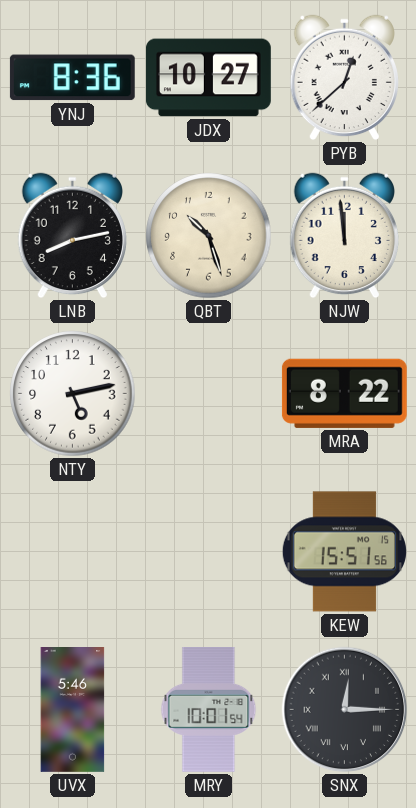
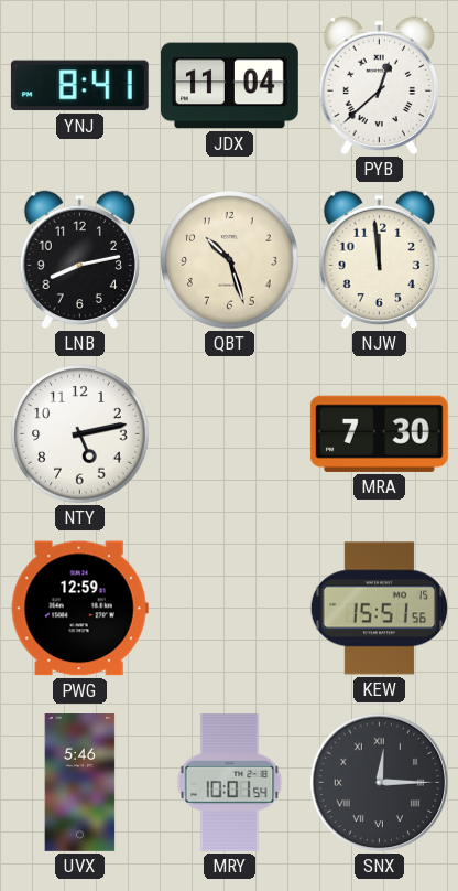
YNJ: 8:36 -> 8:41
JDX: 10:27 -> 11:04
MRA: 8:22 -> 7:30
PWG: none -> 12:59
